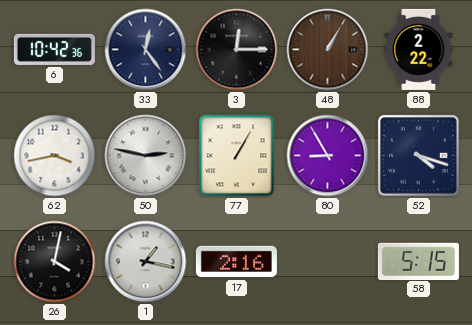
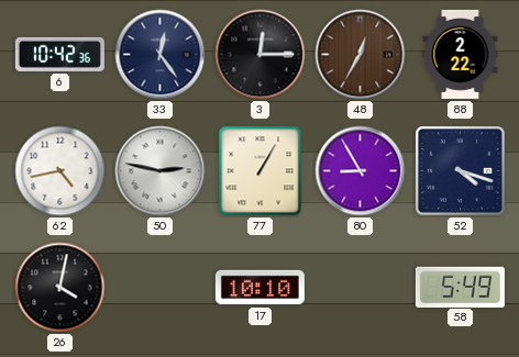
48: 1:05 -> 12:35
62: 3:43 -> 4:43
1: 1:17 -> none
17: 2:16 -> 10:10
58: 5:15 -> 5:49
